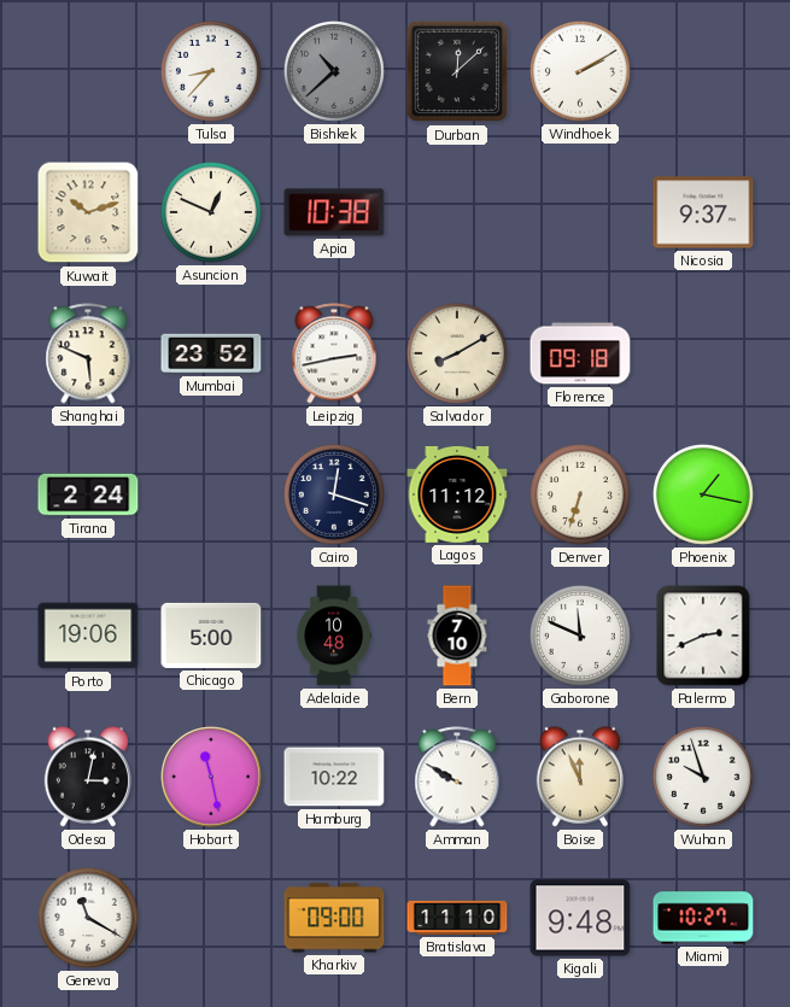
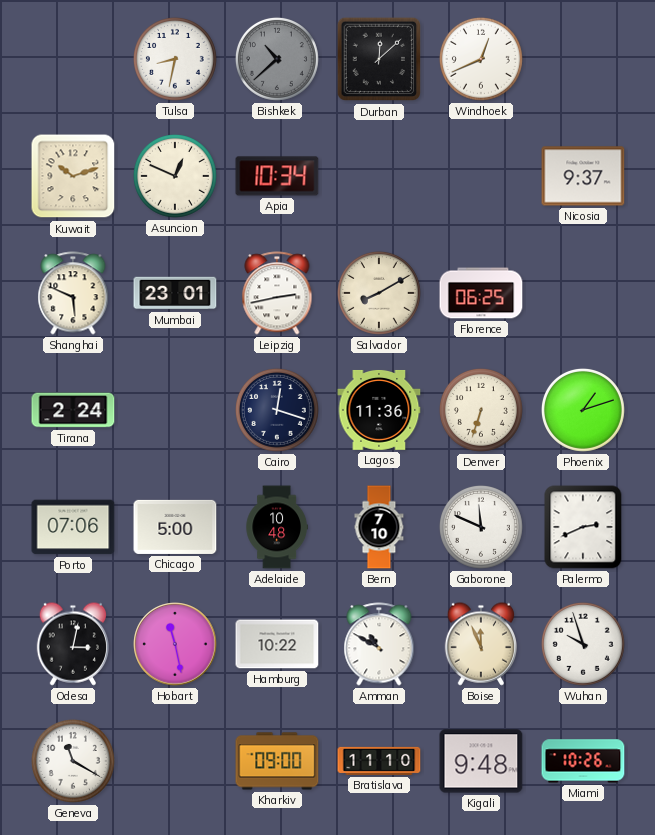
Tulsa: 8:37 -> 8:32
Windhoek: 2:10 -> 12:41
Apia: 10:38 -> 10:34
Mumbai: 23:52 -> 23:01
Florence: 09:18 -> 06:25
Lagos: 11:12 -> 11:36
Phoenix: 1:17 -> 1:12
Porto: 19:06 -> 07:06
Amman: 9:50 -> 10:50
Miami: 10:27 -> 10:26
